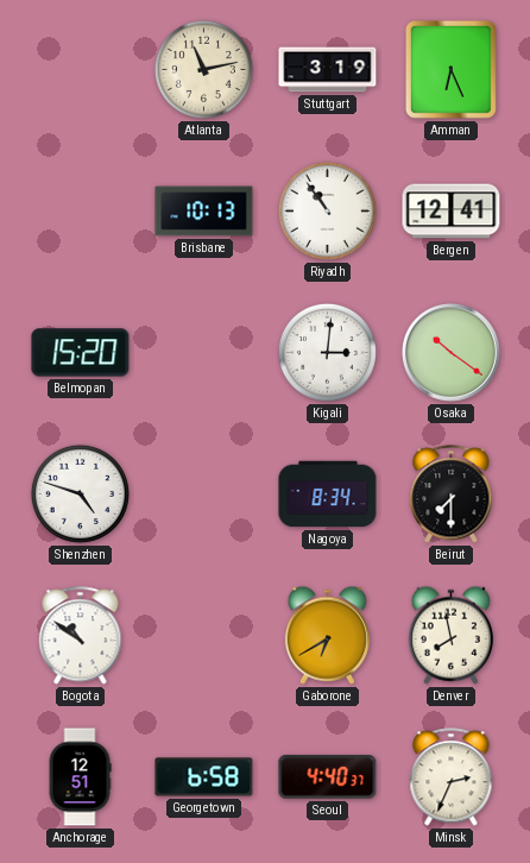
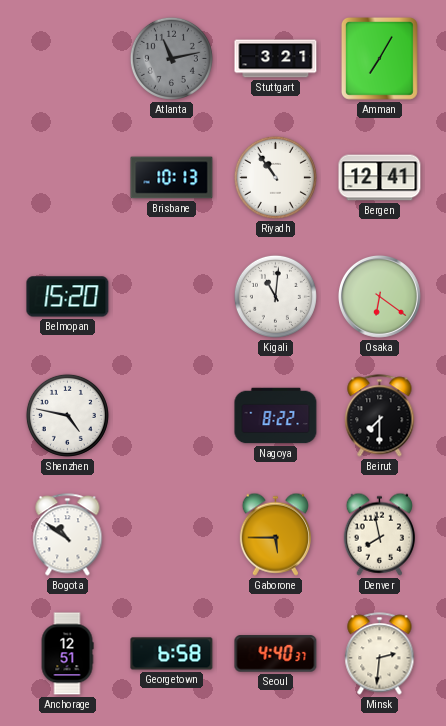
Atlanta dial: cream -> grey
Stuttgart: 3:19 -> 3:21
Amman: 6:26 -> 7:05
Kigali: 3:01 -> 11:01
Osaka: 10:21 -> 6:21
Shenzhen: 4:48 -> 4:47
Nagoya: 8:34 -> 8:22
Gaborone: 6:40 -> 5:45
Minsk: 2:34 -> 2:31
